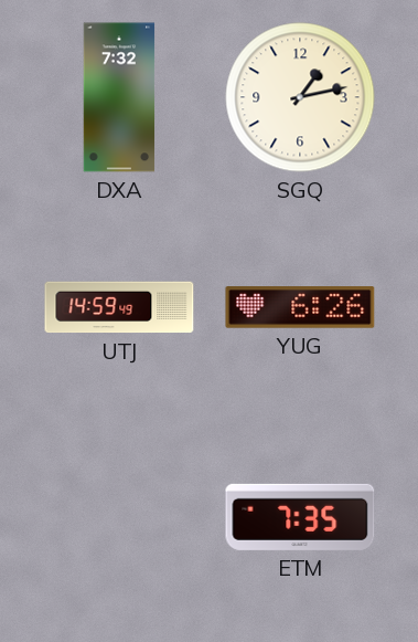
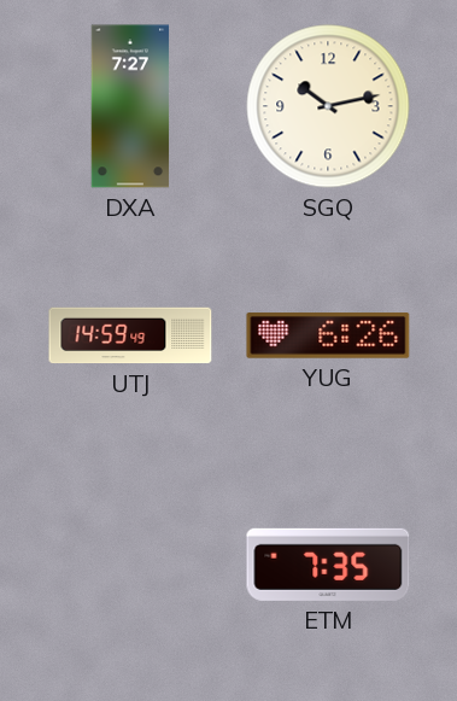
DXA: 7:32 -> 7:27
SGQ: 1:13 -> 10:13
